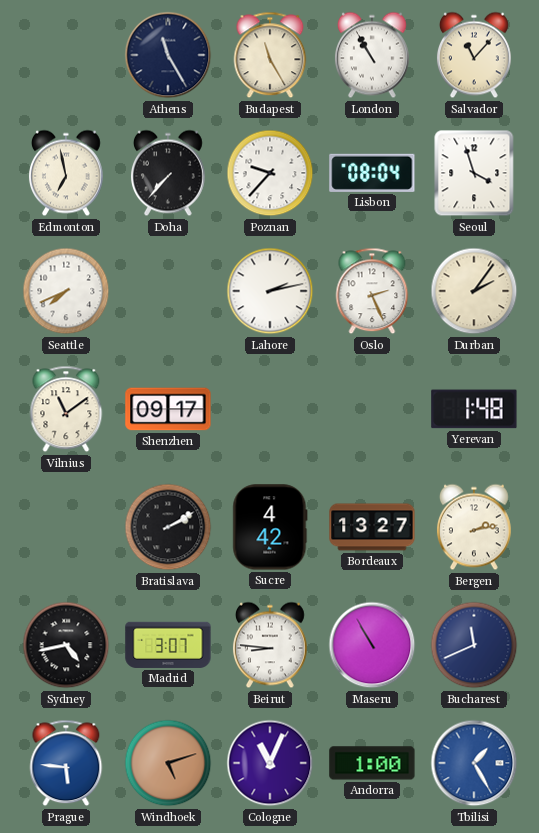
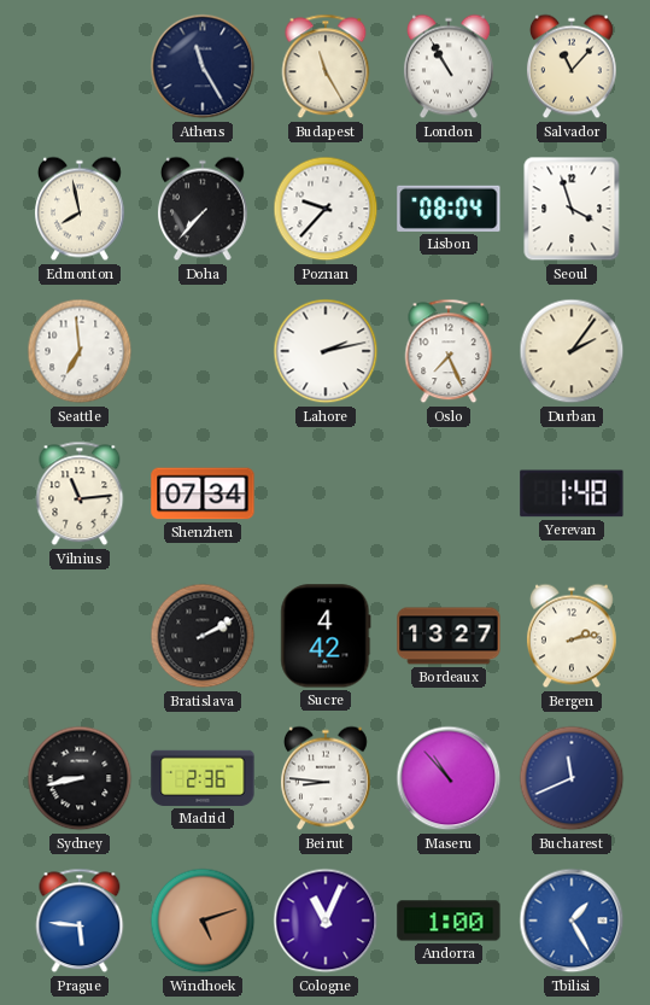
Edmonton: 6:58 -> 7:58
Seattle: 7:41 -> 6:59
Oslo: 2:26 -> 7:26
Vilnius: 11:09 -> 11:14
Shenzhen: 09:17 -> 07:34
Sydney: 4:43 -> 8:43
Madrid: 3:07 -> 2:36
Maseru: 10:55 -> 10:53
